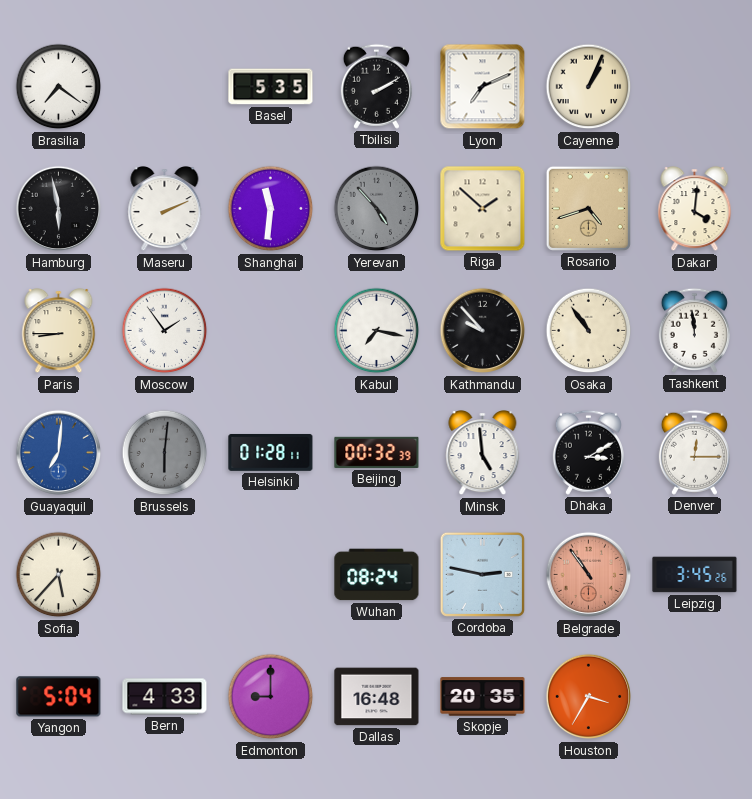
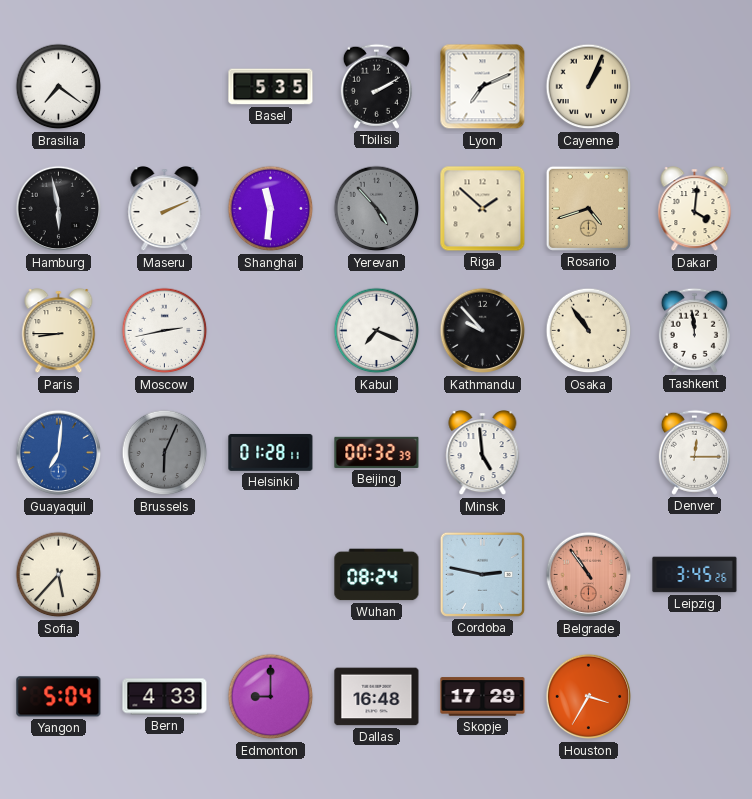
Moscow: 1:54 -> 2:43
Kabul: 7:17 -> 7:19
Brussels: 6:01 -> 6:04
Dhaka: 3:10 -> none
Skopje: 20:35 -> 17:29
